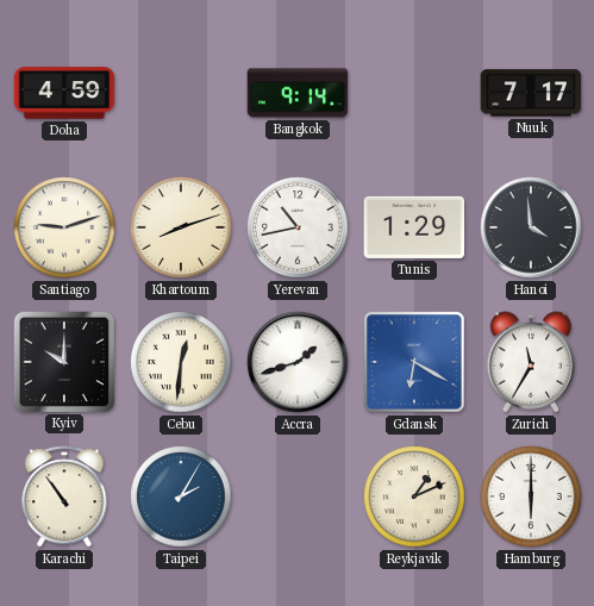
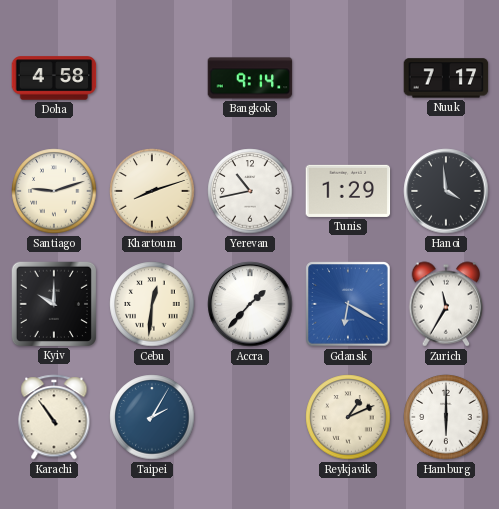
Doha: 4:59 -> 4:58
Accra: 1:42 -> 1:37
